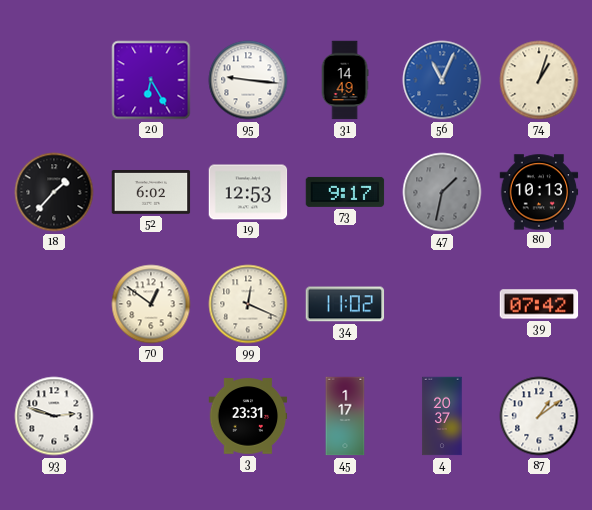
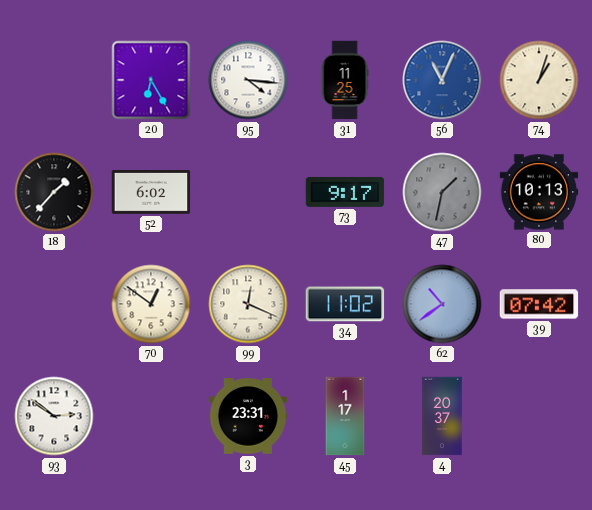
95: 9:16 -> 4:16
31: 14:49 -> 11:25
19: 12:53 -> none
62: none -> 10:39
93: 2:48 -> 2:51
87: 1:09 -> none
